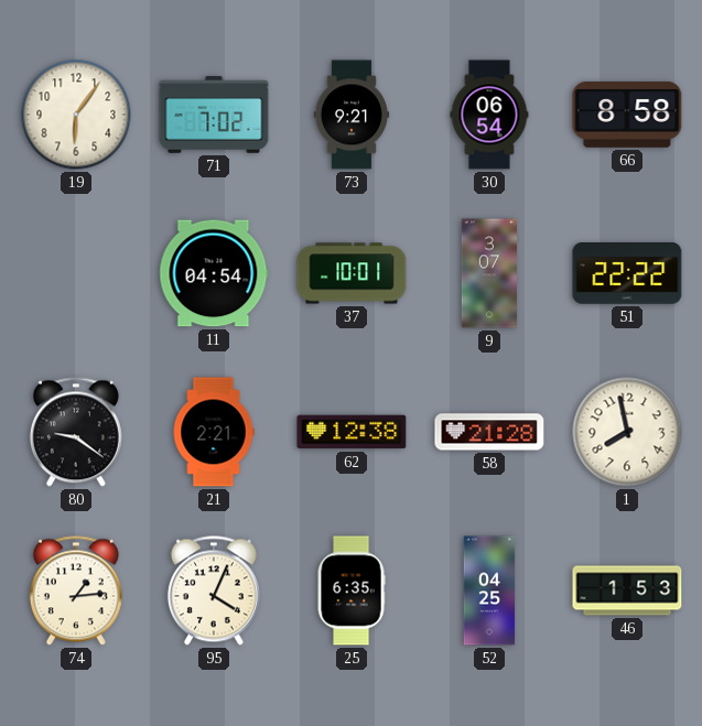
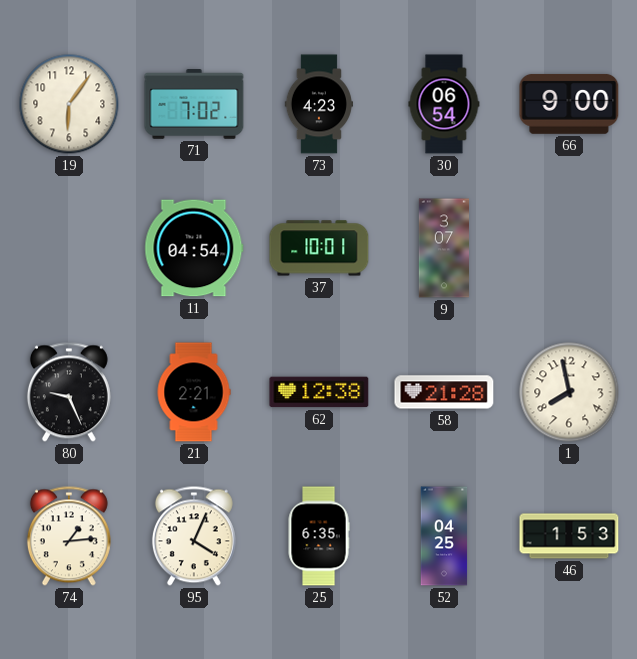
73: 9:21 -> 4:23
66: 8:58 -> 9:00
51: 22:22 -> none
80: 9:21 -> 9:26
